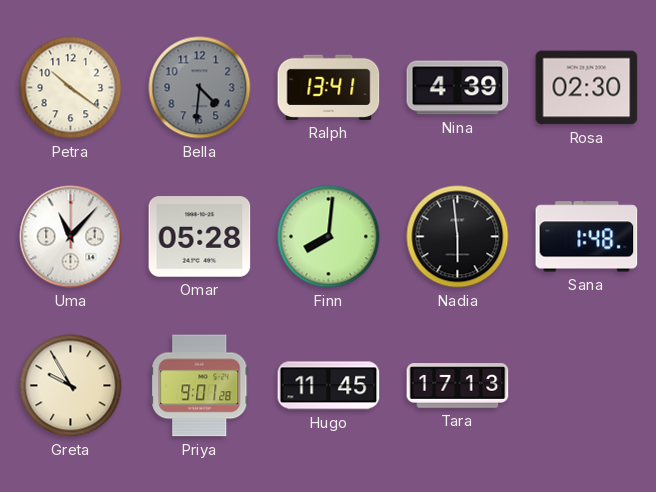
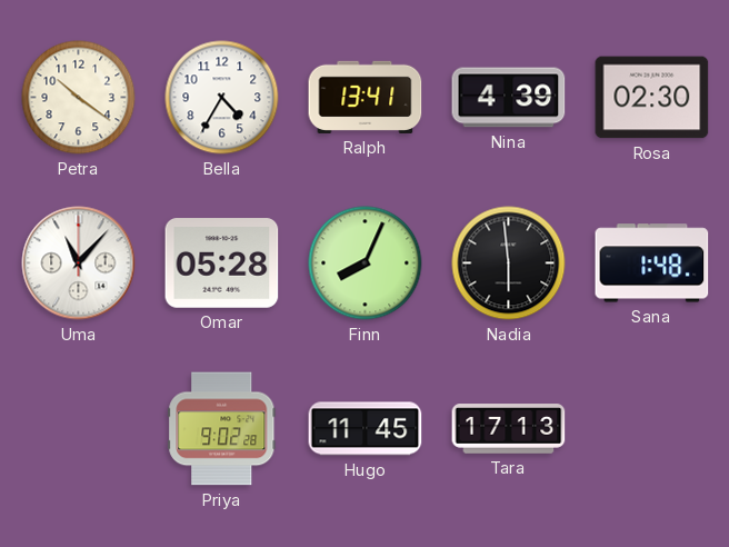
Bella: 4:31 -> 4:35
Bella dial: grey -> white
Finn: 8:01 -> 8:04
Greta: 9:55 -> none
Priya: 9:01 -> 9:02
